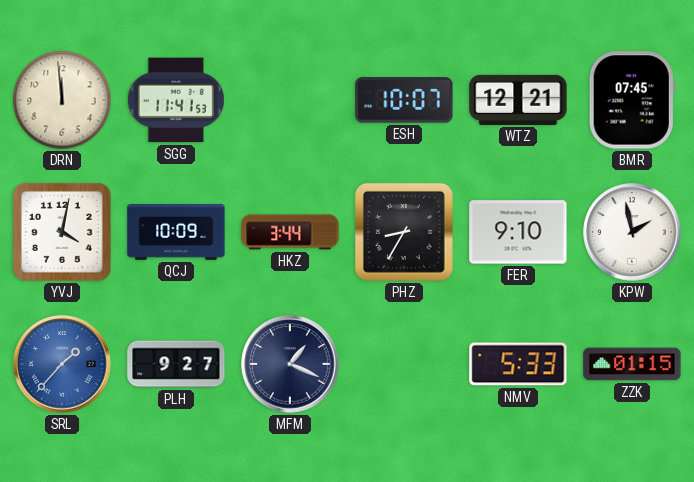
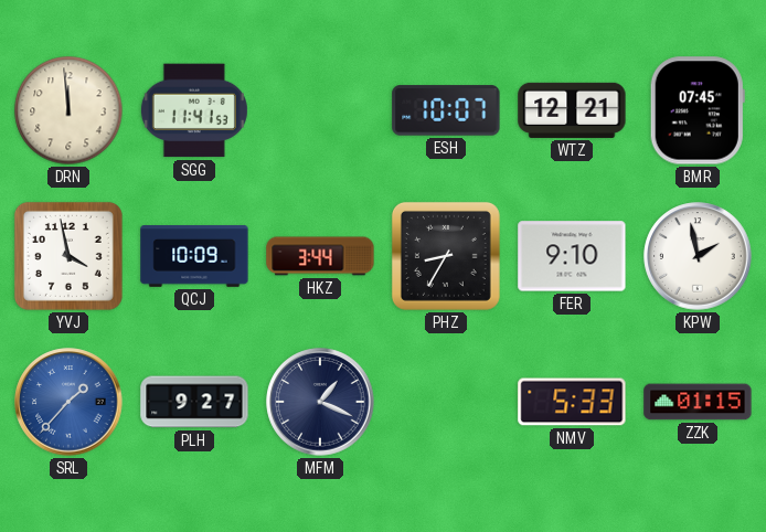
YVJ: 4:02 -> 3:58
